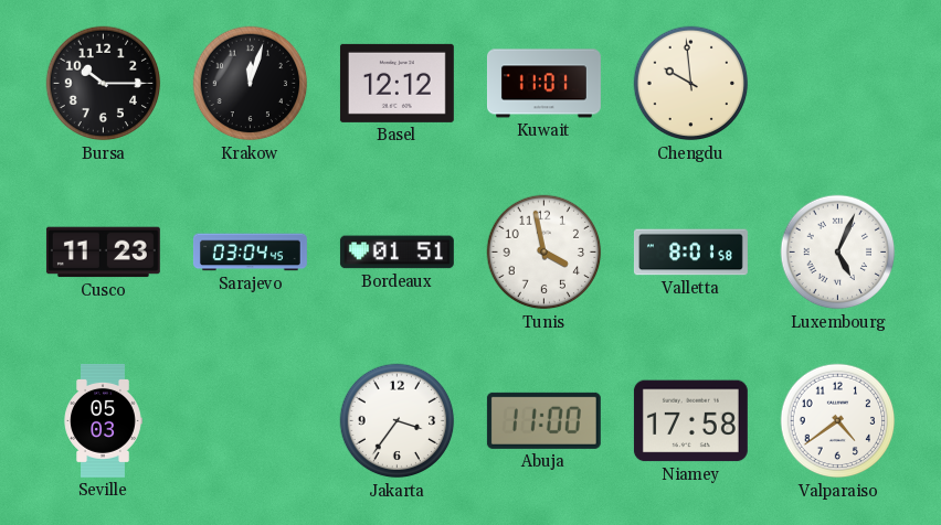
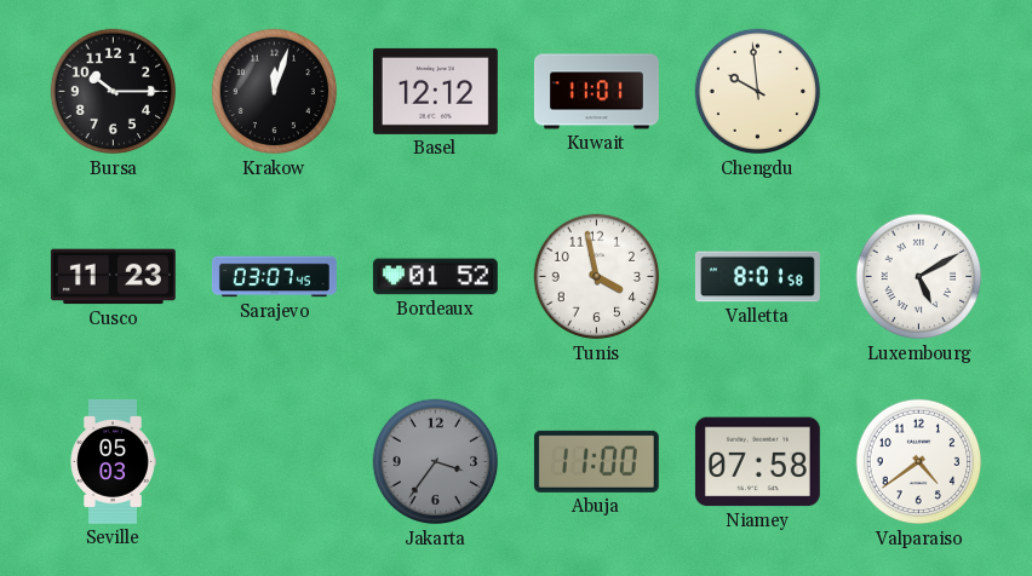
Sarajevo: 03:04 -> 03:07
Bordeaux: 01:51 -> 01:52
Luxembourg: 5:04 -> 5:10
Jakarta dial: white -> grey
Niamey: 17:58 -> 07:58
